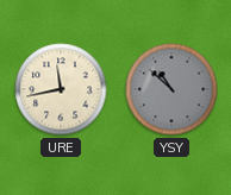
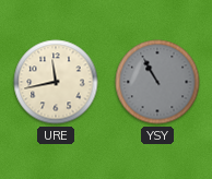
YSY: 10:52 -> 10:55
